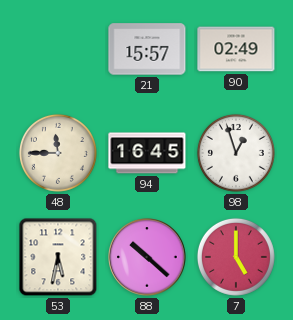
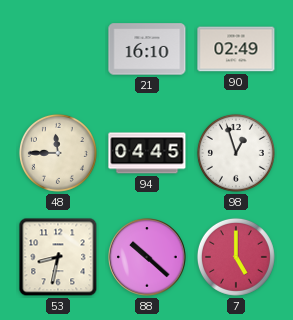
21: 15:57 -> 16:10
94: 16:45 -> 04:45
53: 5:32 -> 8:32
